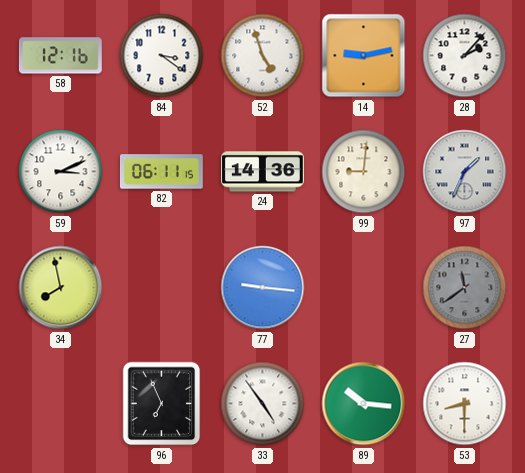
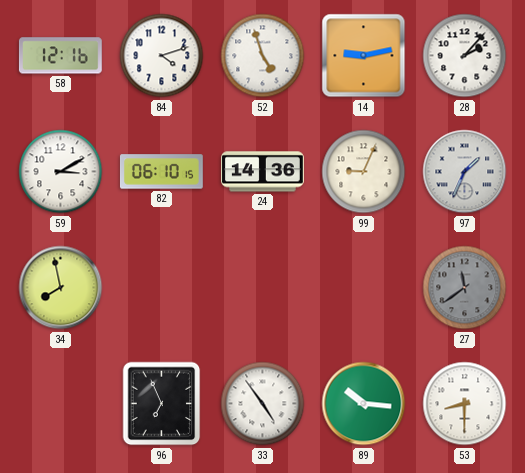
84: 3:21 -> 4:12
59: 3:11 -> 3:10
82: 06:11 -> 06:10
99: 9:01 -> 9:04
77: 9:16 -> none
